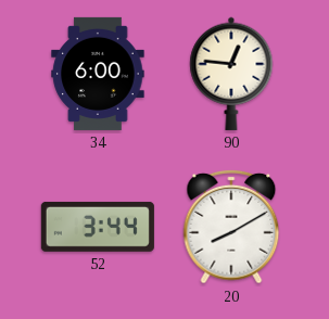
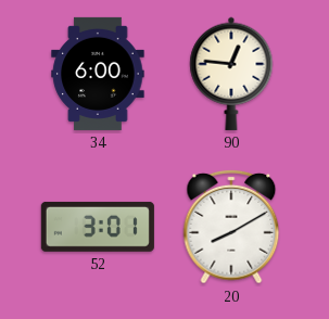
52: 3:44 -> 3:01
